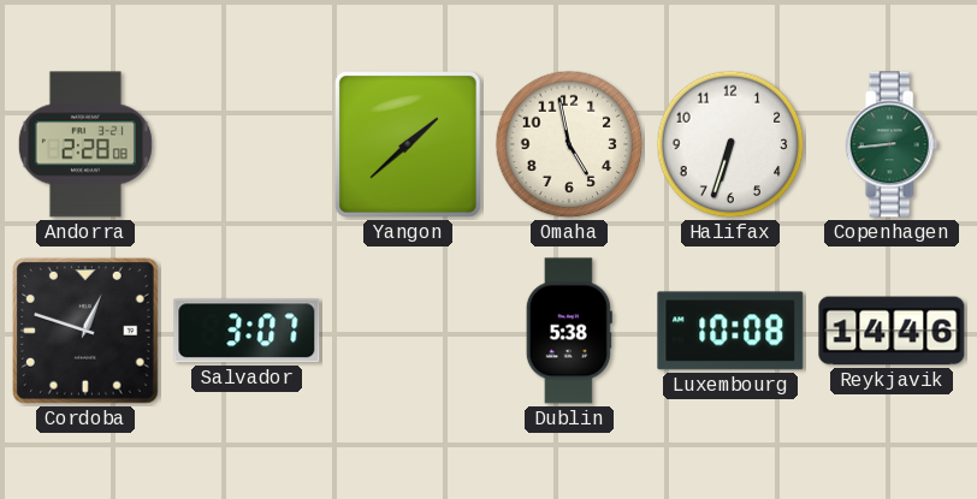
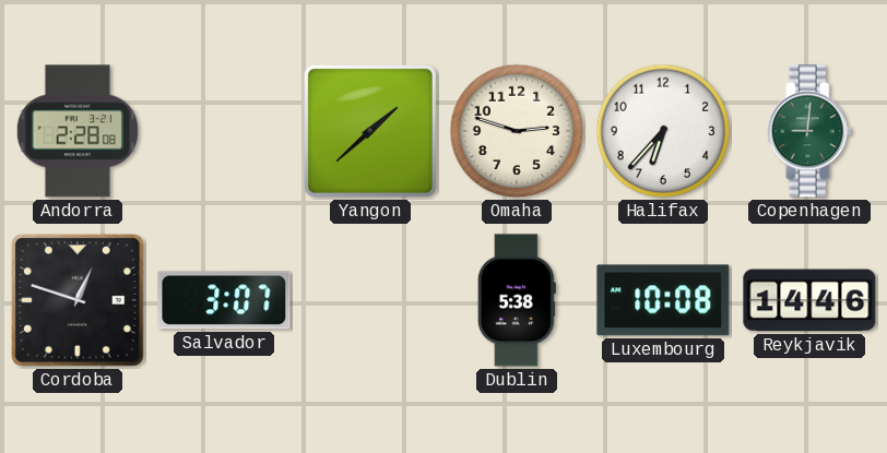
Omaha: 4:58 -> 2:48
Halifax: 6:33 -> 6:37
Copenhagen: 8:44 -> 9:01
